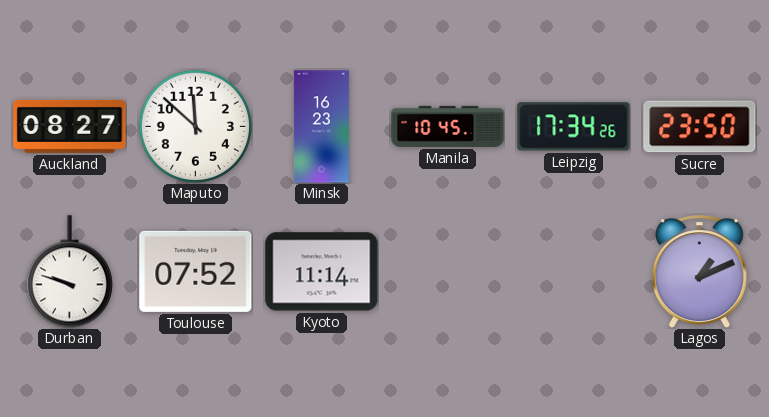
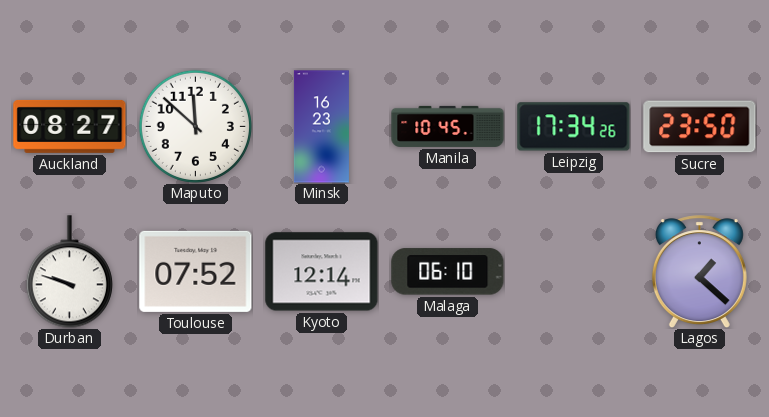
Kyoto: 11:14 -> 12:14
Malaga: none -> 06:10
Lagos: 1:11 -> 1:22
